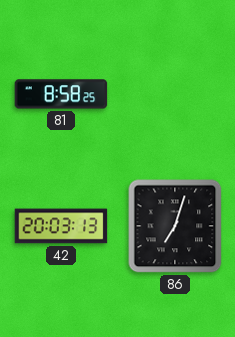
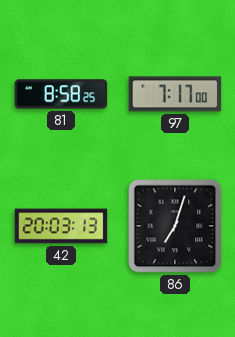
97: none -> 7:17
